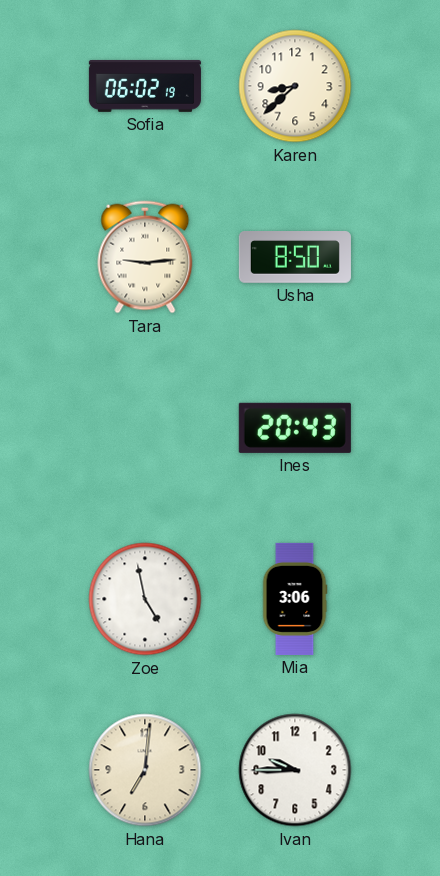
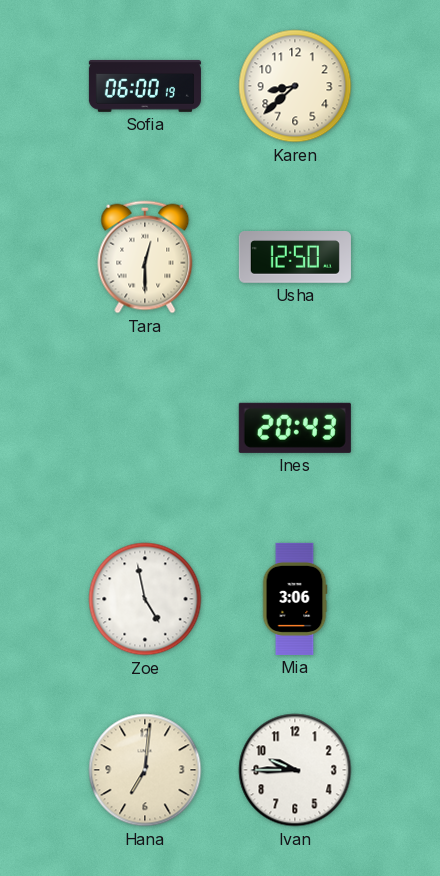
Sofia: 06:02 -> 06:00
Tara: 9:14 -> 12:30
Usha: 8:50 -> 12:50
